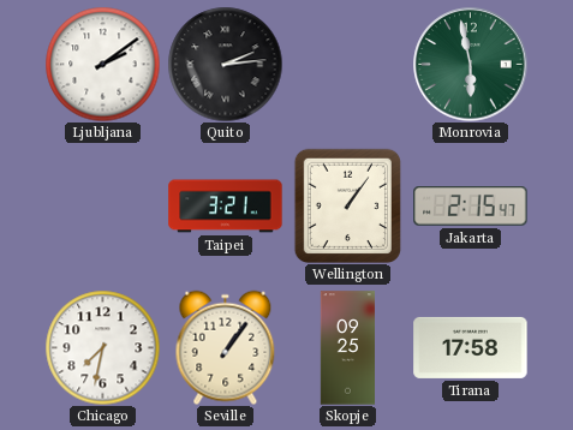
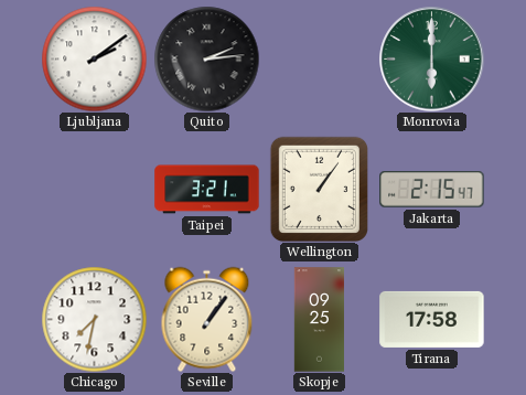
Monrovia: 5:58 -> 6:00
